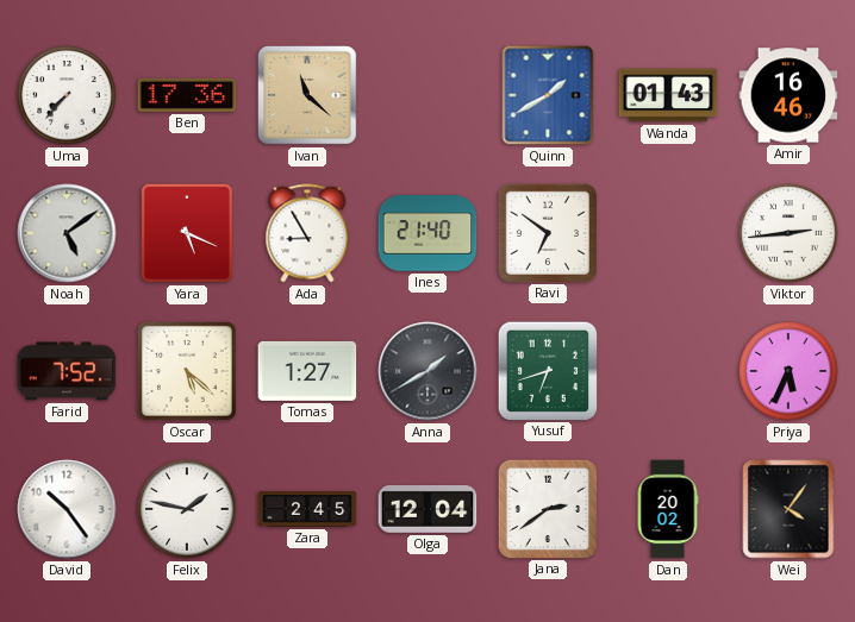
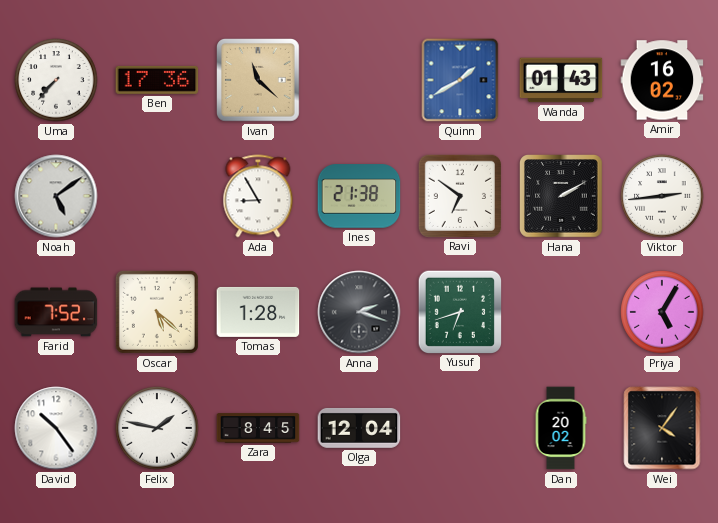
Amir: 16:46 -> 16:02
Yara: 5:19 -> none
Ines: 21:40 -> 21:38
Hana: none -> 2:10
Tomas: 1:27 -> 1:28
Anna: 1:40 -> 2:18
Priya: 5:34 -> 5:05
Zara: 2:45 -> 8:45
Jana: 2:39 -> none
